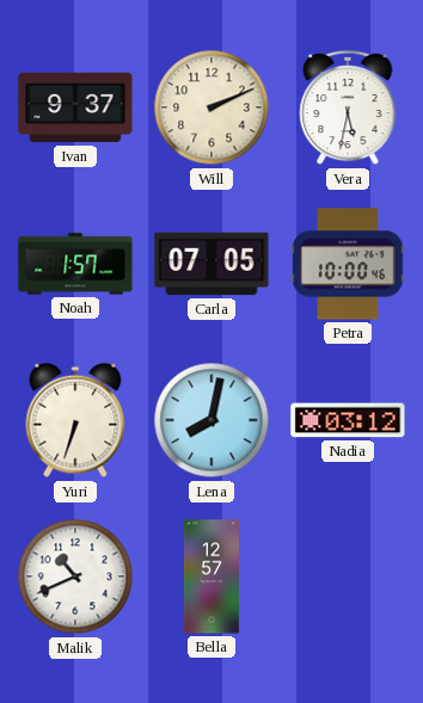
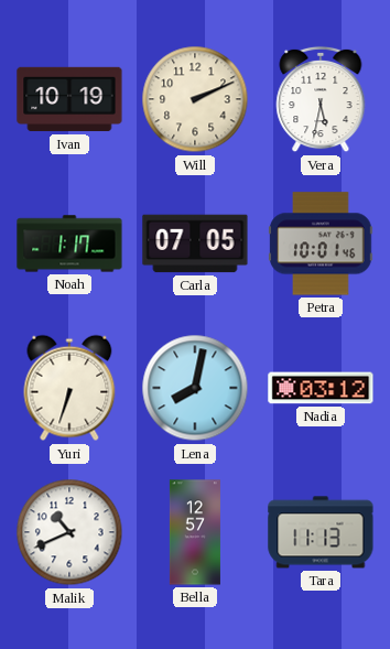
Ivan: 9:37 -> 10:19
Noah: 1:57 -> 1:17
Petra: 10:00 -> 10:01
Tara: none -> 11:13
